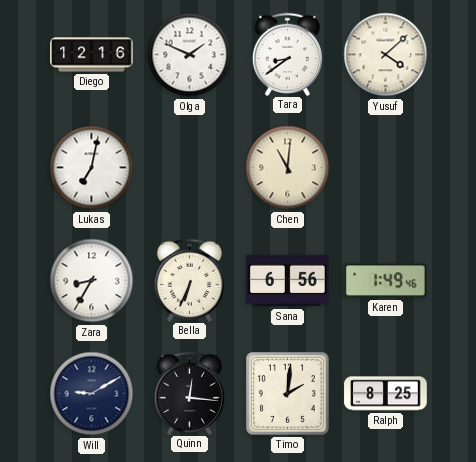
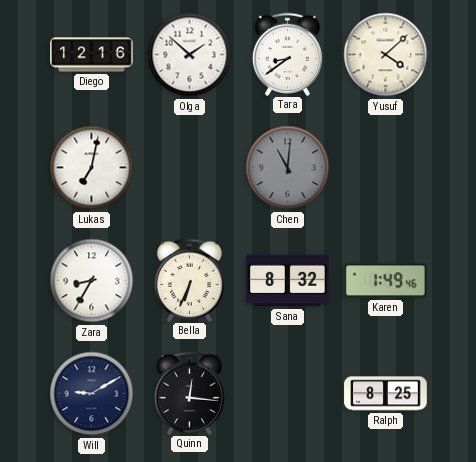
Olga: 1:49 -> 1:52
Chen dial: cream -> grey
Sana: 6:56 -> 8:32
Timo: 2:01 -> none
